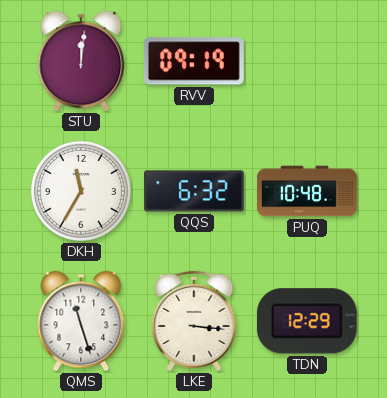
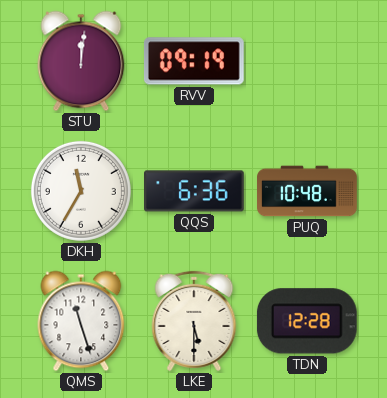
QQS: 6:32 -> 6:36
LKE: 3:16 -> 5:30
TDN: 12:29 -> 12:28
